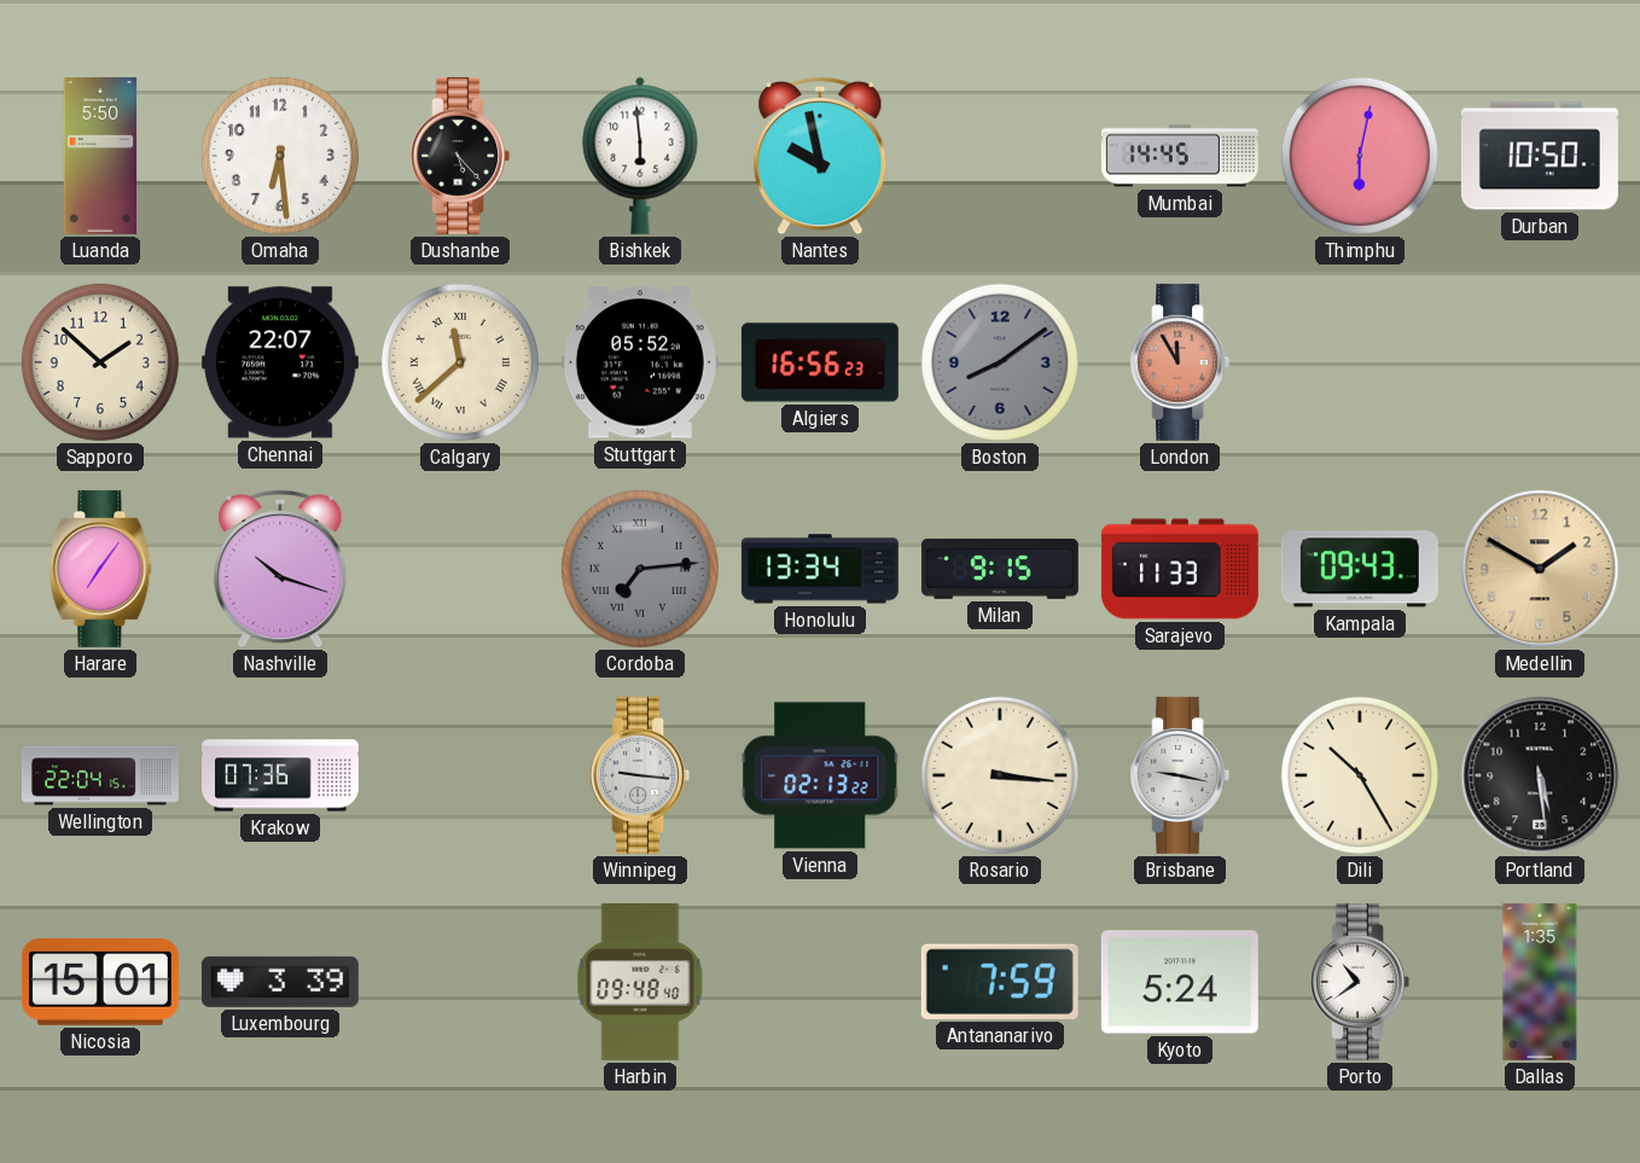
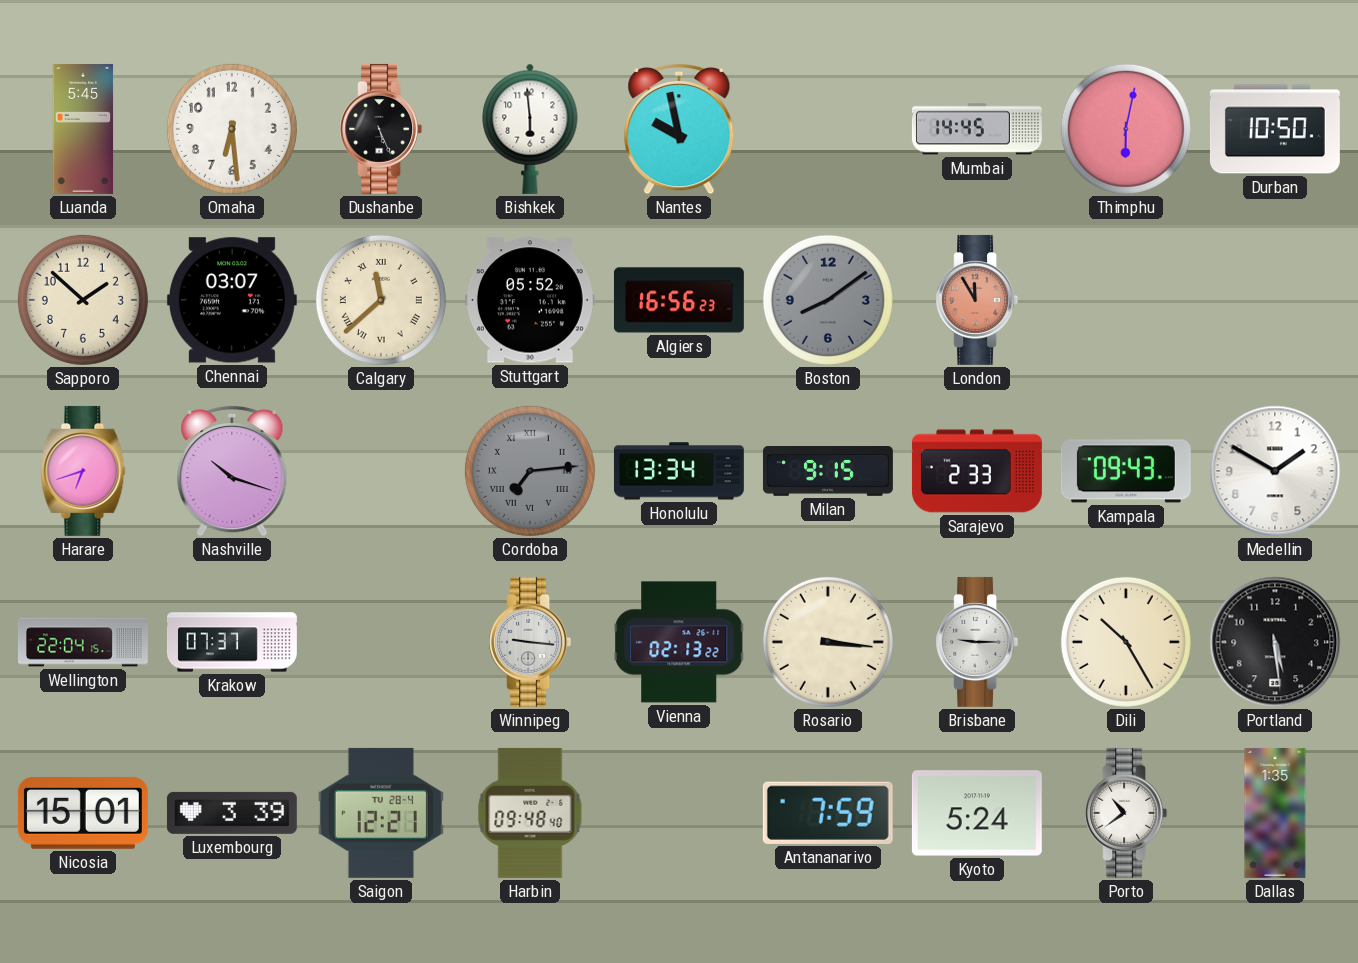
Luanda: 5:50 -> 5:45
Dushanbe: 5:23 -> 5:26
Chennai: 22:07 -> 03:07
Harare: 7:06 -> 6:42
Sarajevo: 11:33 -> 2:33
Medellin dial: champagne -> white
Krakow: 07:36 -> 07:37
Brisbane: 9:17 -> 9:15
Saigon: none -> 12:21
